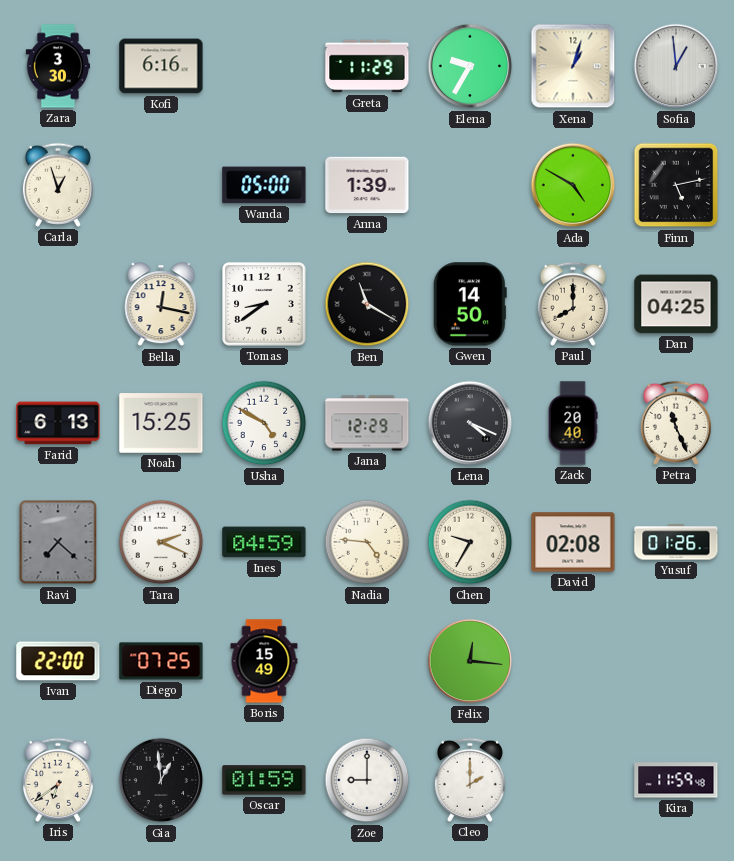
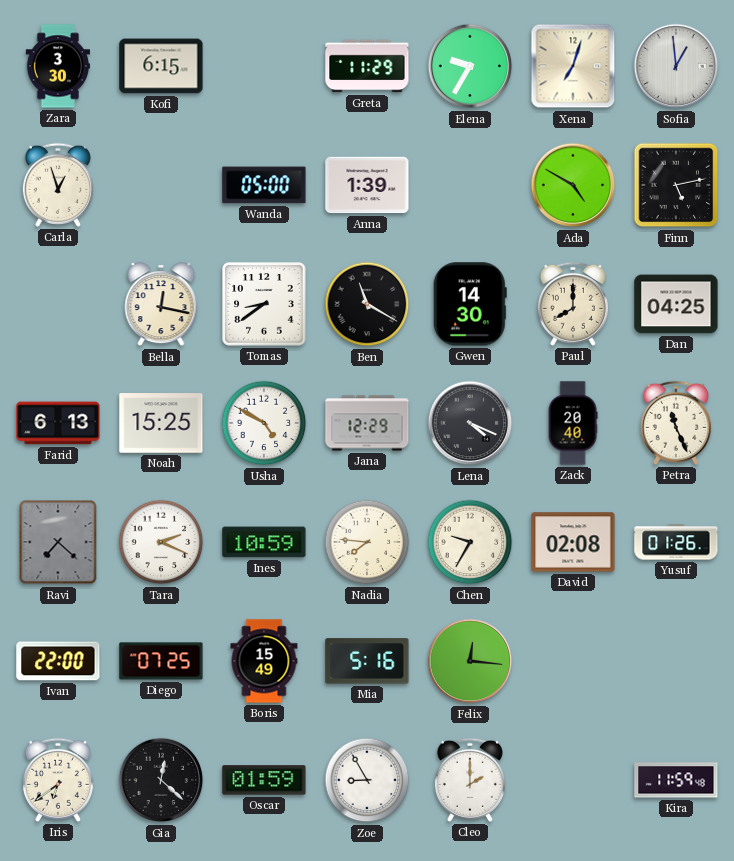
Kofi: 6:16 -> 6:15
Xena: 1:03 -> 7:03
Gwen: 14:50 -> 14:30
Ines: 04:59 -> 10:59
Nadia: 4:46 -> 7:46
Mia: none -> 5:16
Gia: 12:59 -> 12:22
Zoe: 9:00 -> 8:55
